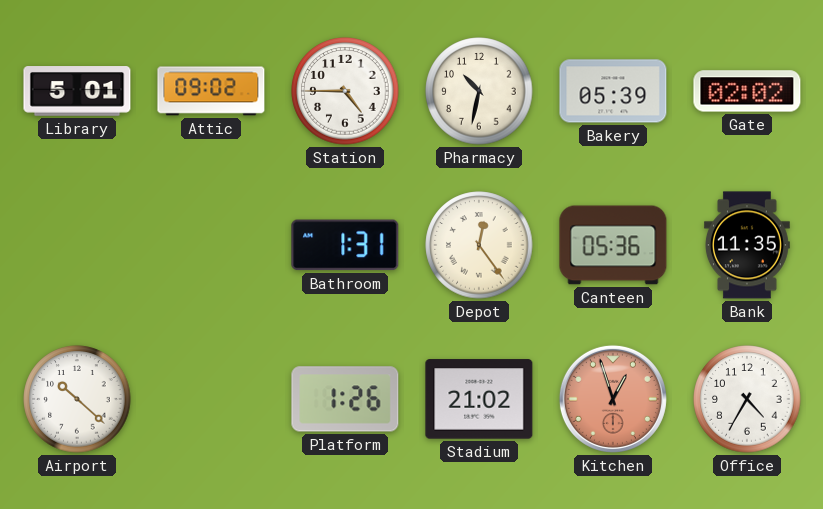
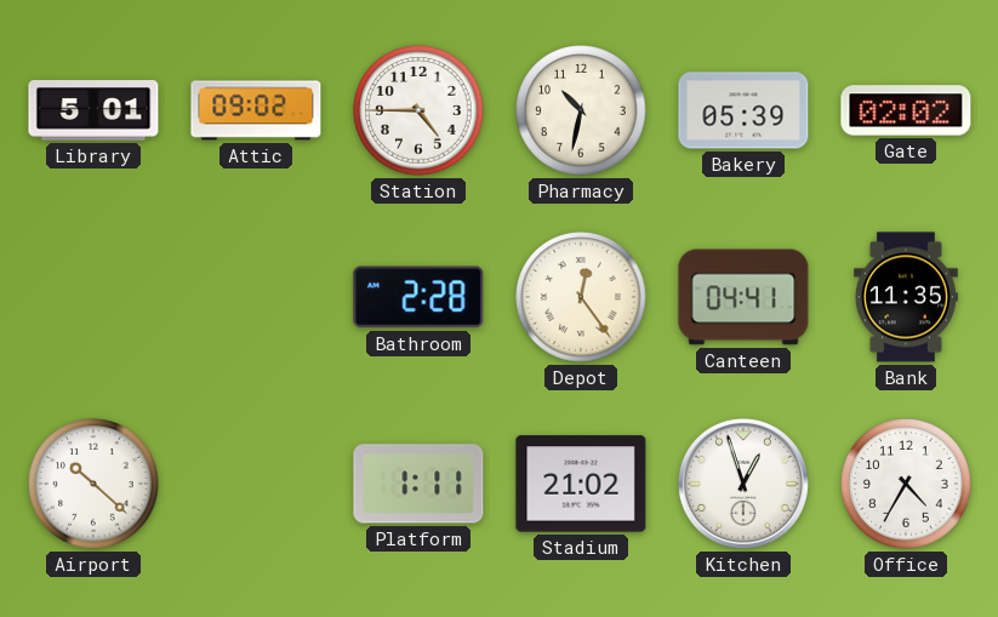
Bathroom: 1:31 -> 2:28
Canteen: 05:36 -> 04:41
Platform: 1:26 -> 1:11
Kitchen dial: salmon -> white
